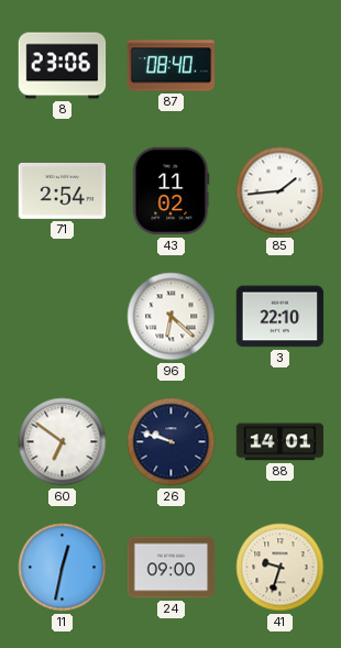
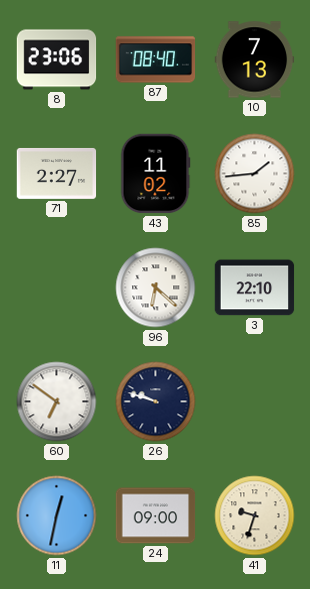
10: none -> 7:13
71: 2:54 -> 2:27
88: 14:01 -> none
